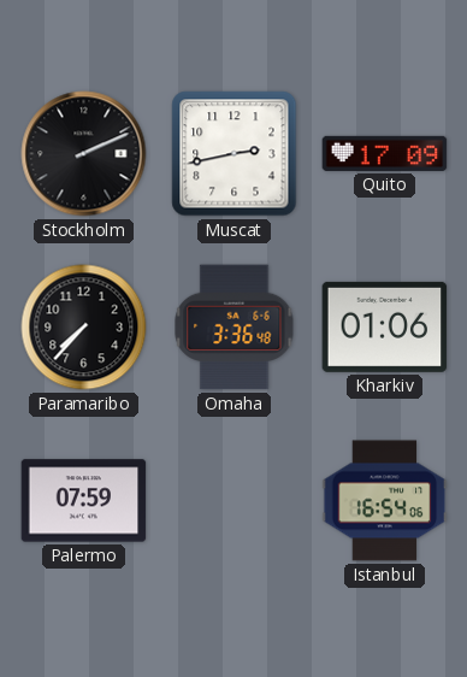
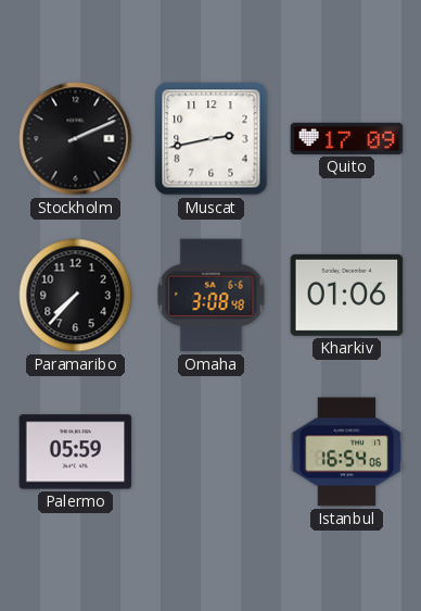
Omaha: 3:36 -> 3:08
Palermo: 07:59 -> 05:59
